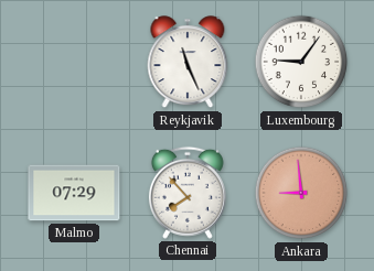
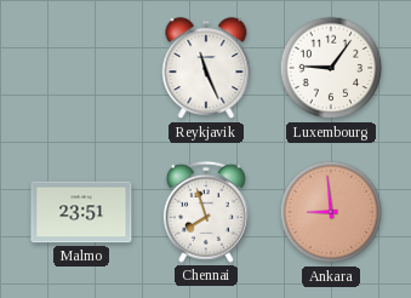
Malmo: 07:29 -> 23:51
Chennai: 7:53 -> 7:57
